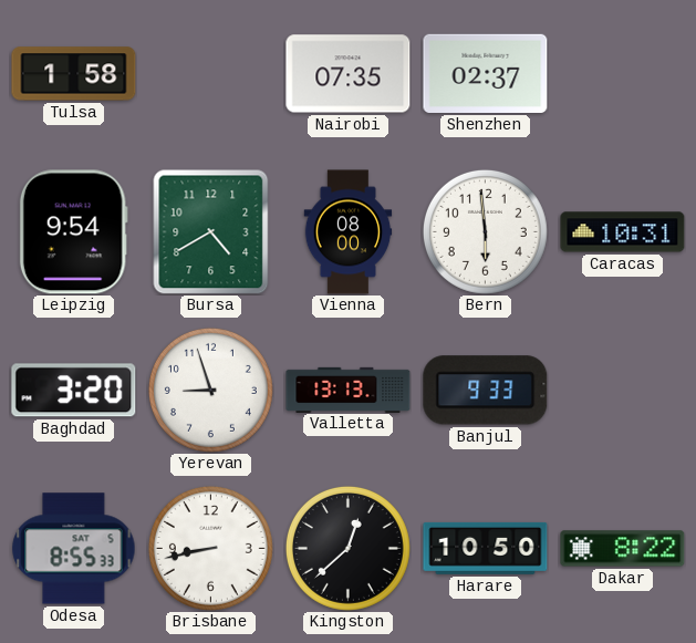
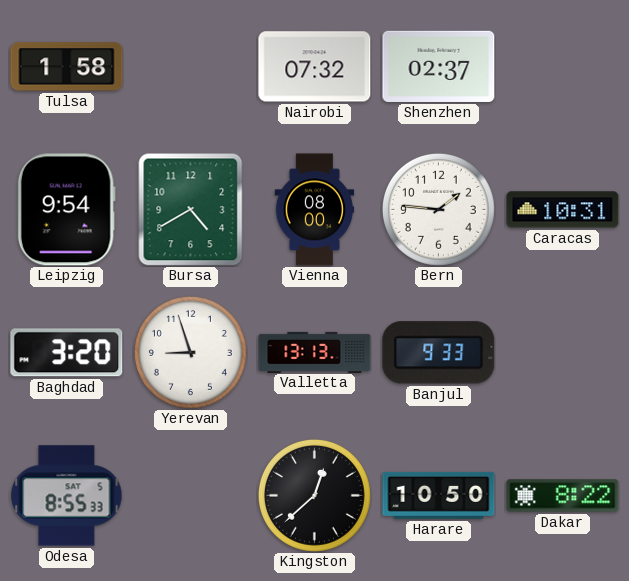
Nairobi: 07:35 -> 07:32
Bern: 5:59 -> 1:46
Brisbane: 8:43 -> none
